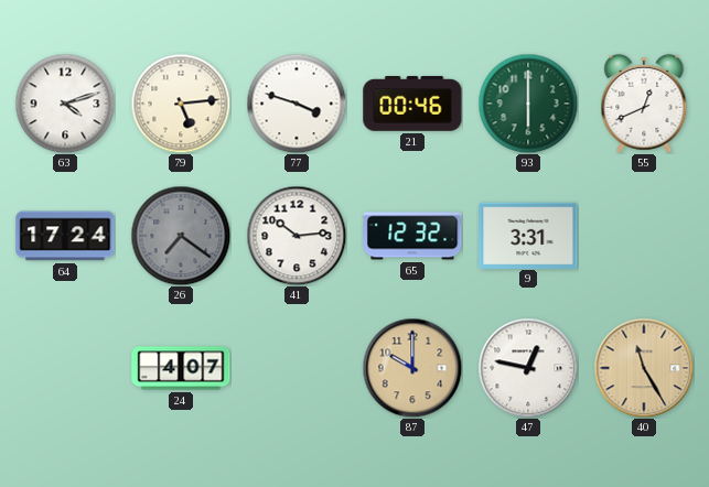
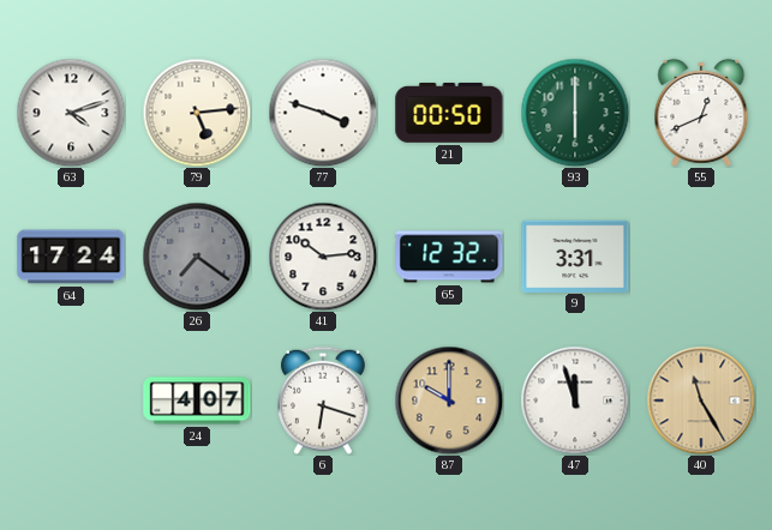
21: 00:46 -> 00:50
6: none -> 6:18
47: 12:47 -> 11:57
